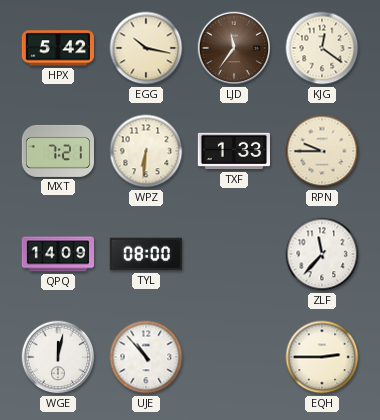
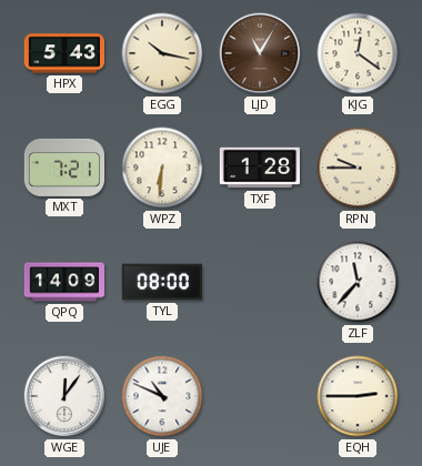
HPX: 5:42 -> 5:43
LJD: 11:36 -> 11:05
TXF: 1:33 -> 1:28
WGE: 12:02 -> 12:06
UJE: 10:53 -> 10:49
